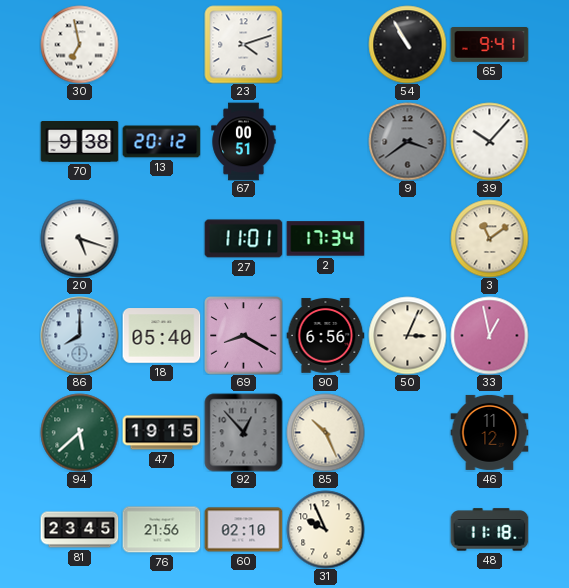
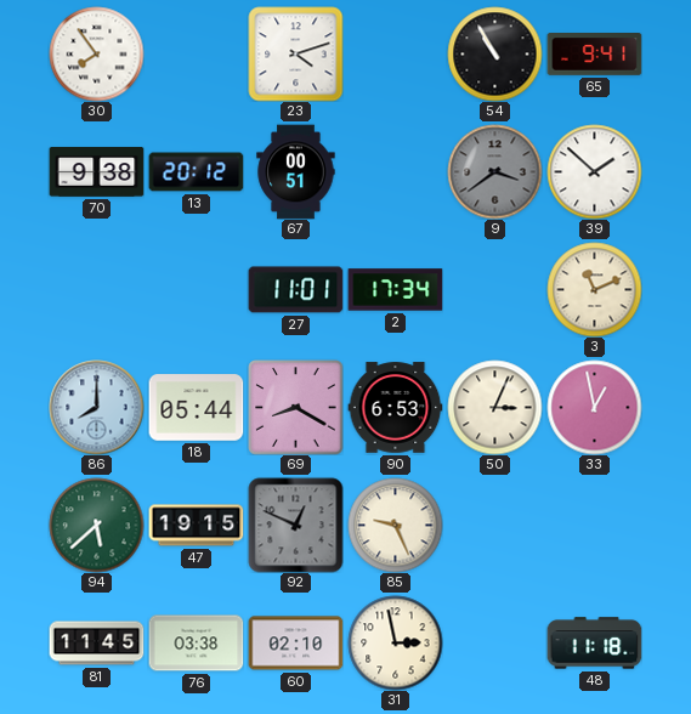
30: 6:58 -> 7:54
39: 10:07 -> 1:52
20: 5:18 -> none
3: 11:09 -> 11:11
18: 05:40 -> 05:44
90: 6:56 -> 6:53
92: 12:53 -> 12:49
85: 10:26 -> 9:26
46: 11:12 -> none
81: 23:45 -> 11:45
76: 21:56 -> 03:38
31: 9:56 -> 2:58
